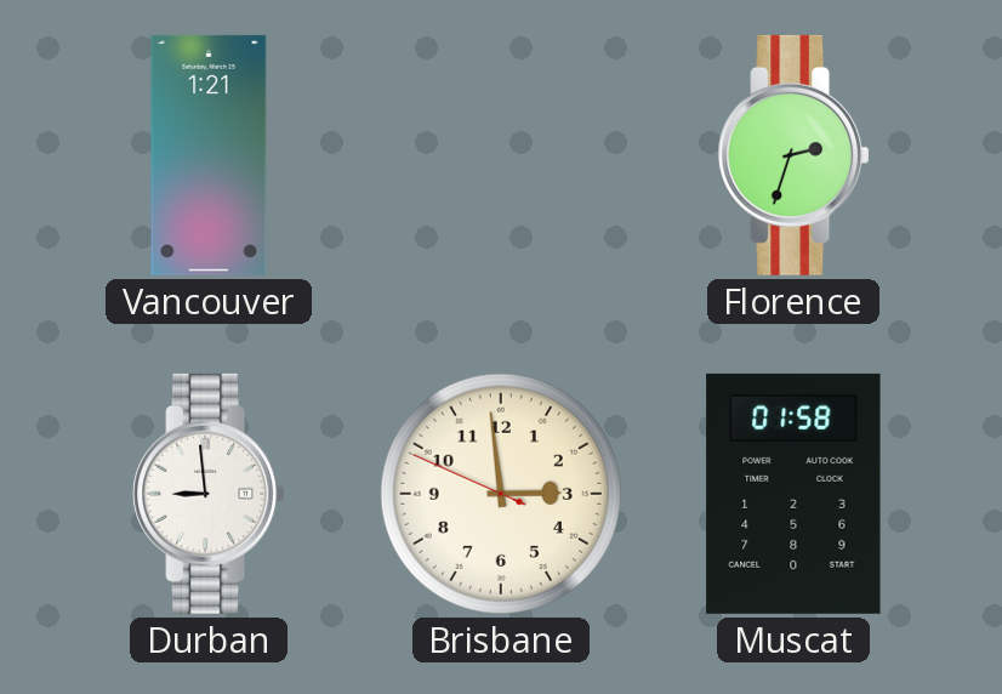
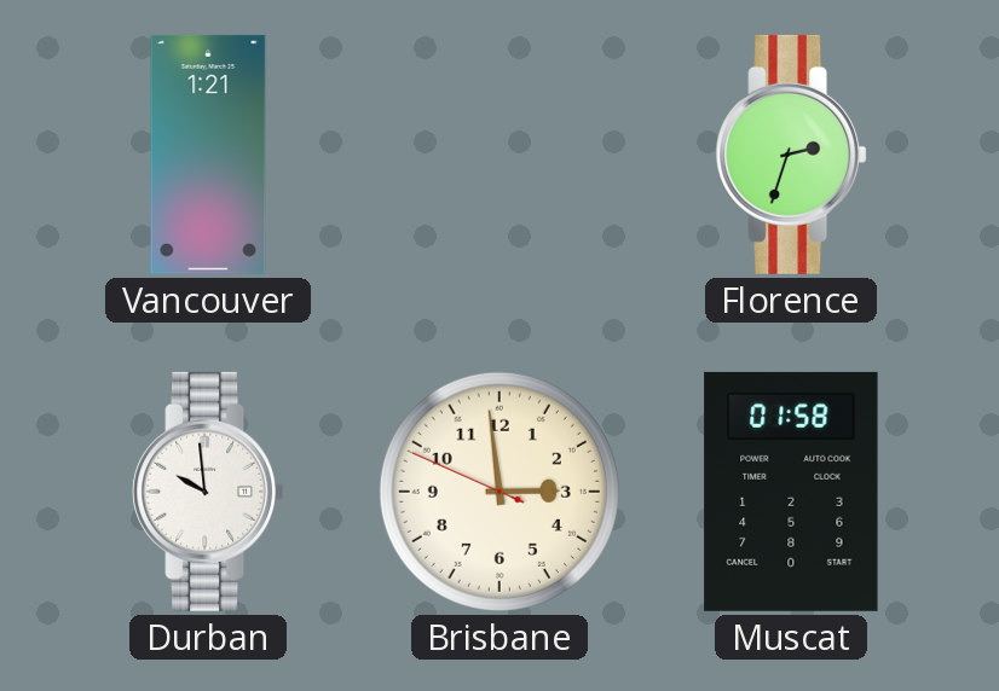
Durban: 8:59 -> 9:59
